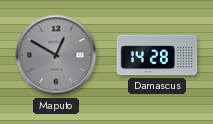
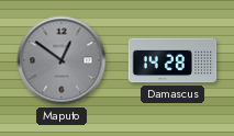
Maputo: 12:50 -> 12:51
